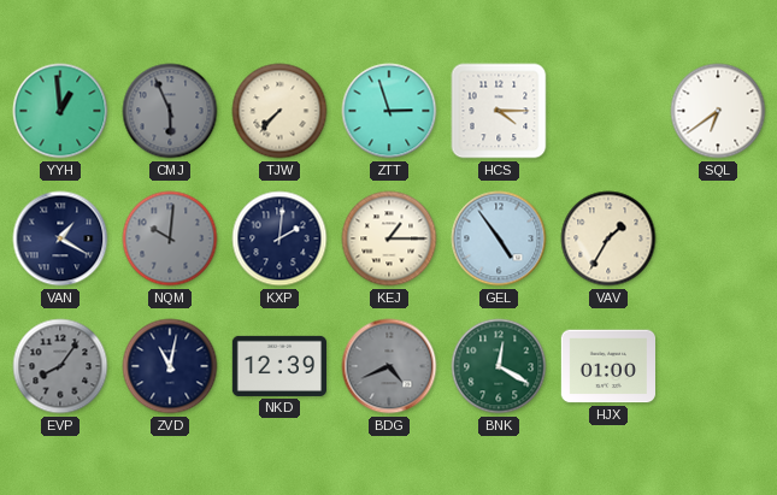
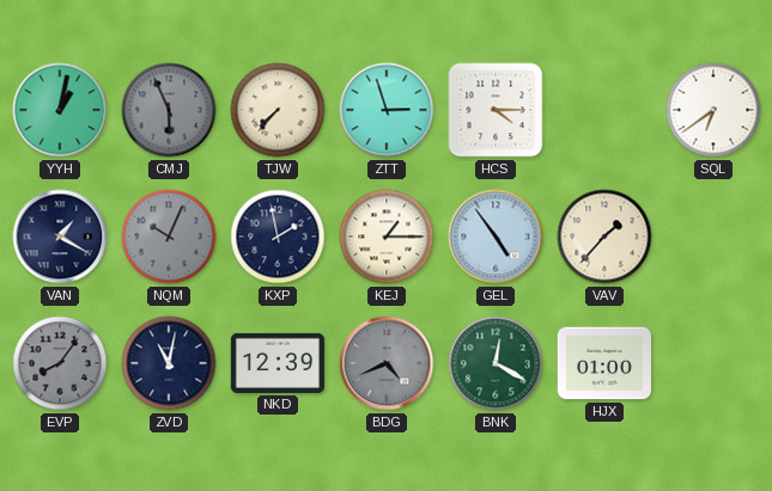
YYH: 12:59 -> 1:02
NQM: 10:01 -> 10:04
KXP: 2:01 -> 1:58
VAV: 1:35 -> 1:37
